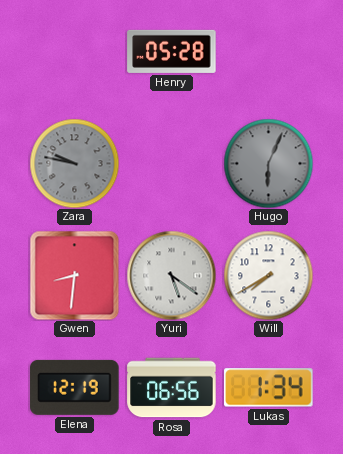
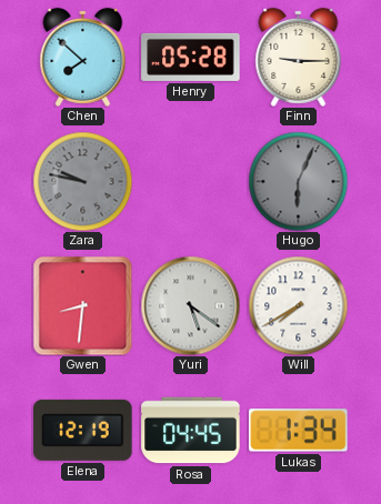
Chen: none -> 7:52
Finn: none -> 9:15
Rosa: 06:56 -> 04:45
